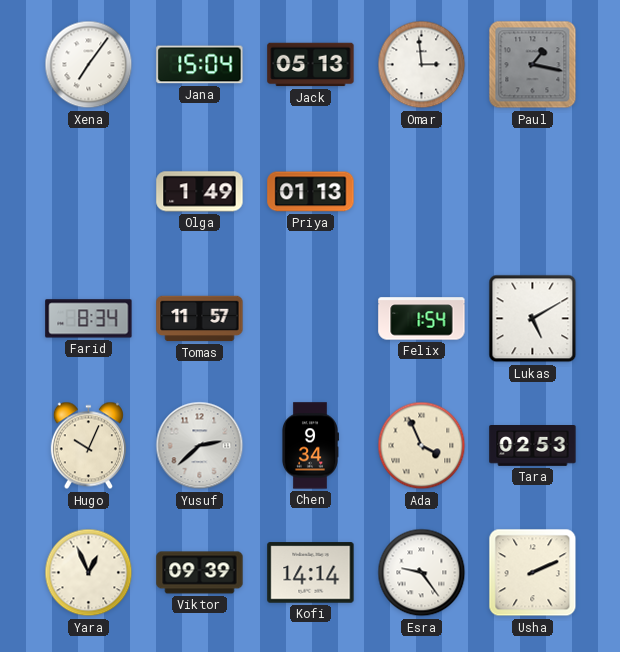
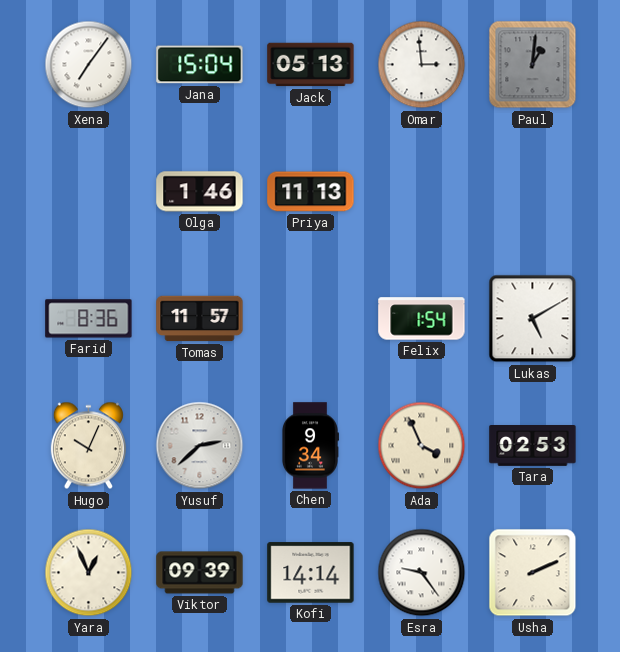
Paul: 1:17 -> 1:01
Olga: 1:49 -> 1:46
Priya: 01:13 -> 11:13
Farid: 8:34 -> 8:36
